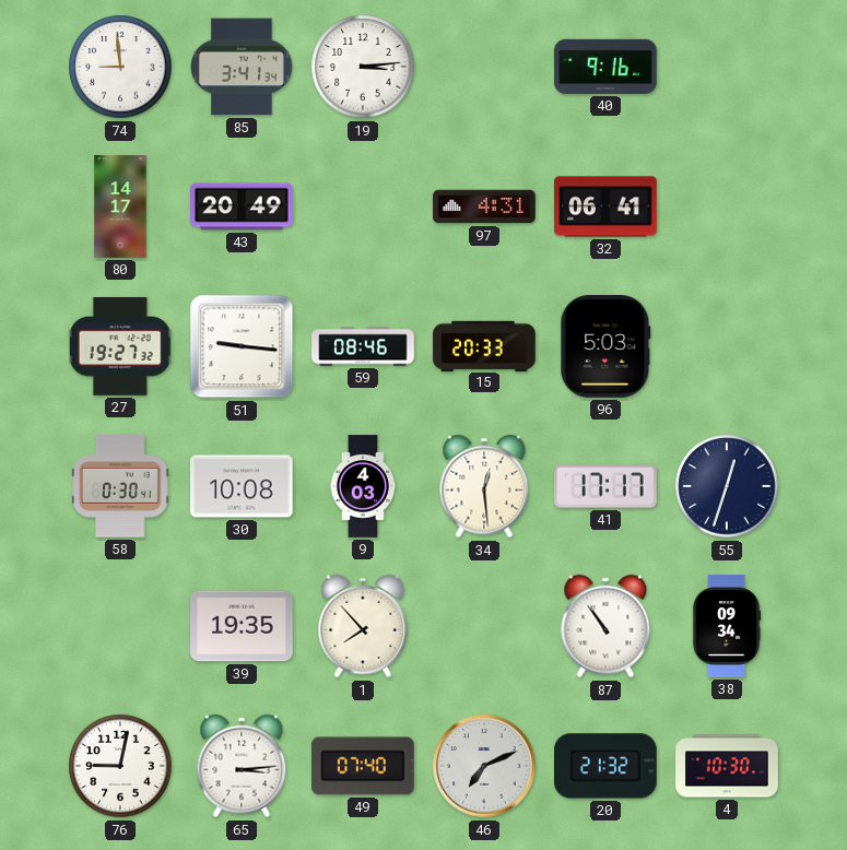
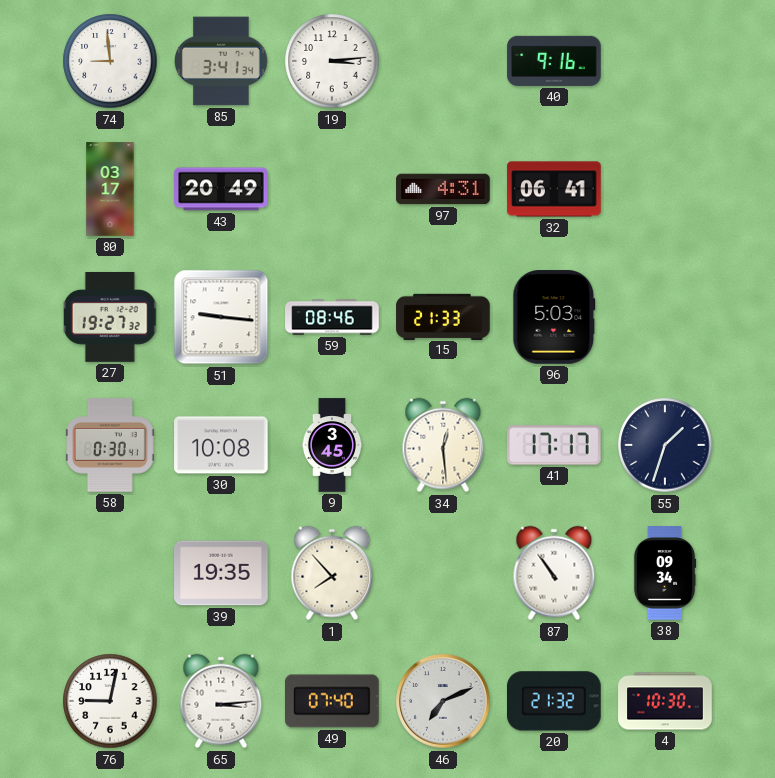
80: 14:17 -> 03:17
15: 20:33 -> 21:33
9: 4:03 -> 3:45
55: 12:33 -> 1:33
